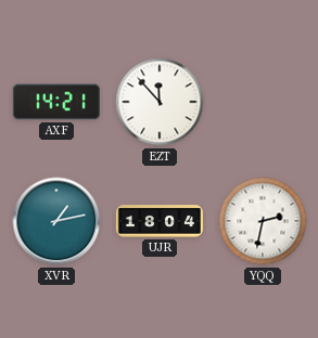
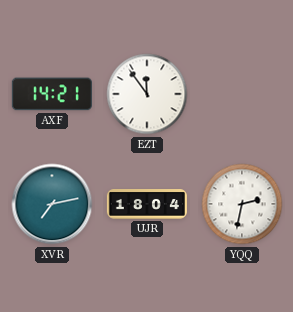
EZT: 11:53 -> 11:54
XVR: 1:13 -> 7:13
